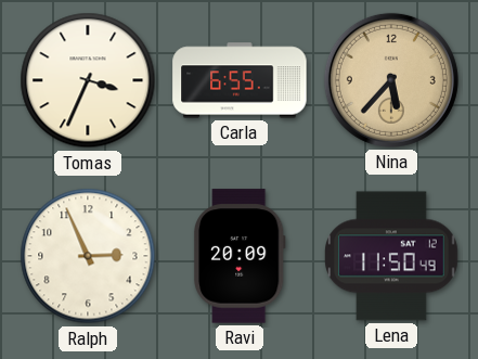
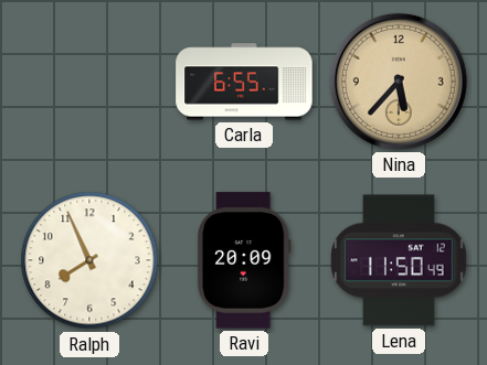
Tomas: 3:34 -> none
Ralph: 2:56 -> 7:56
